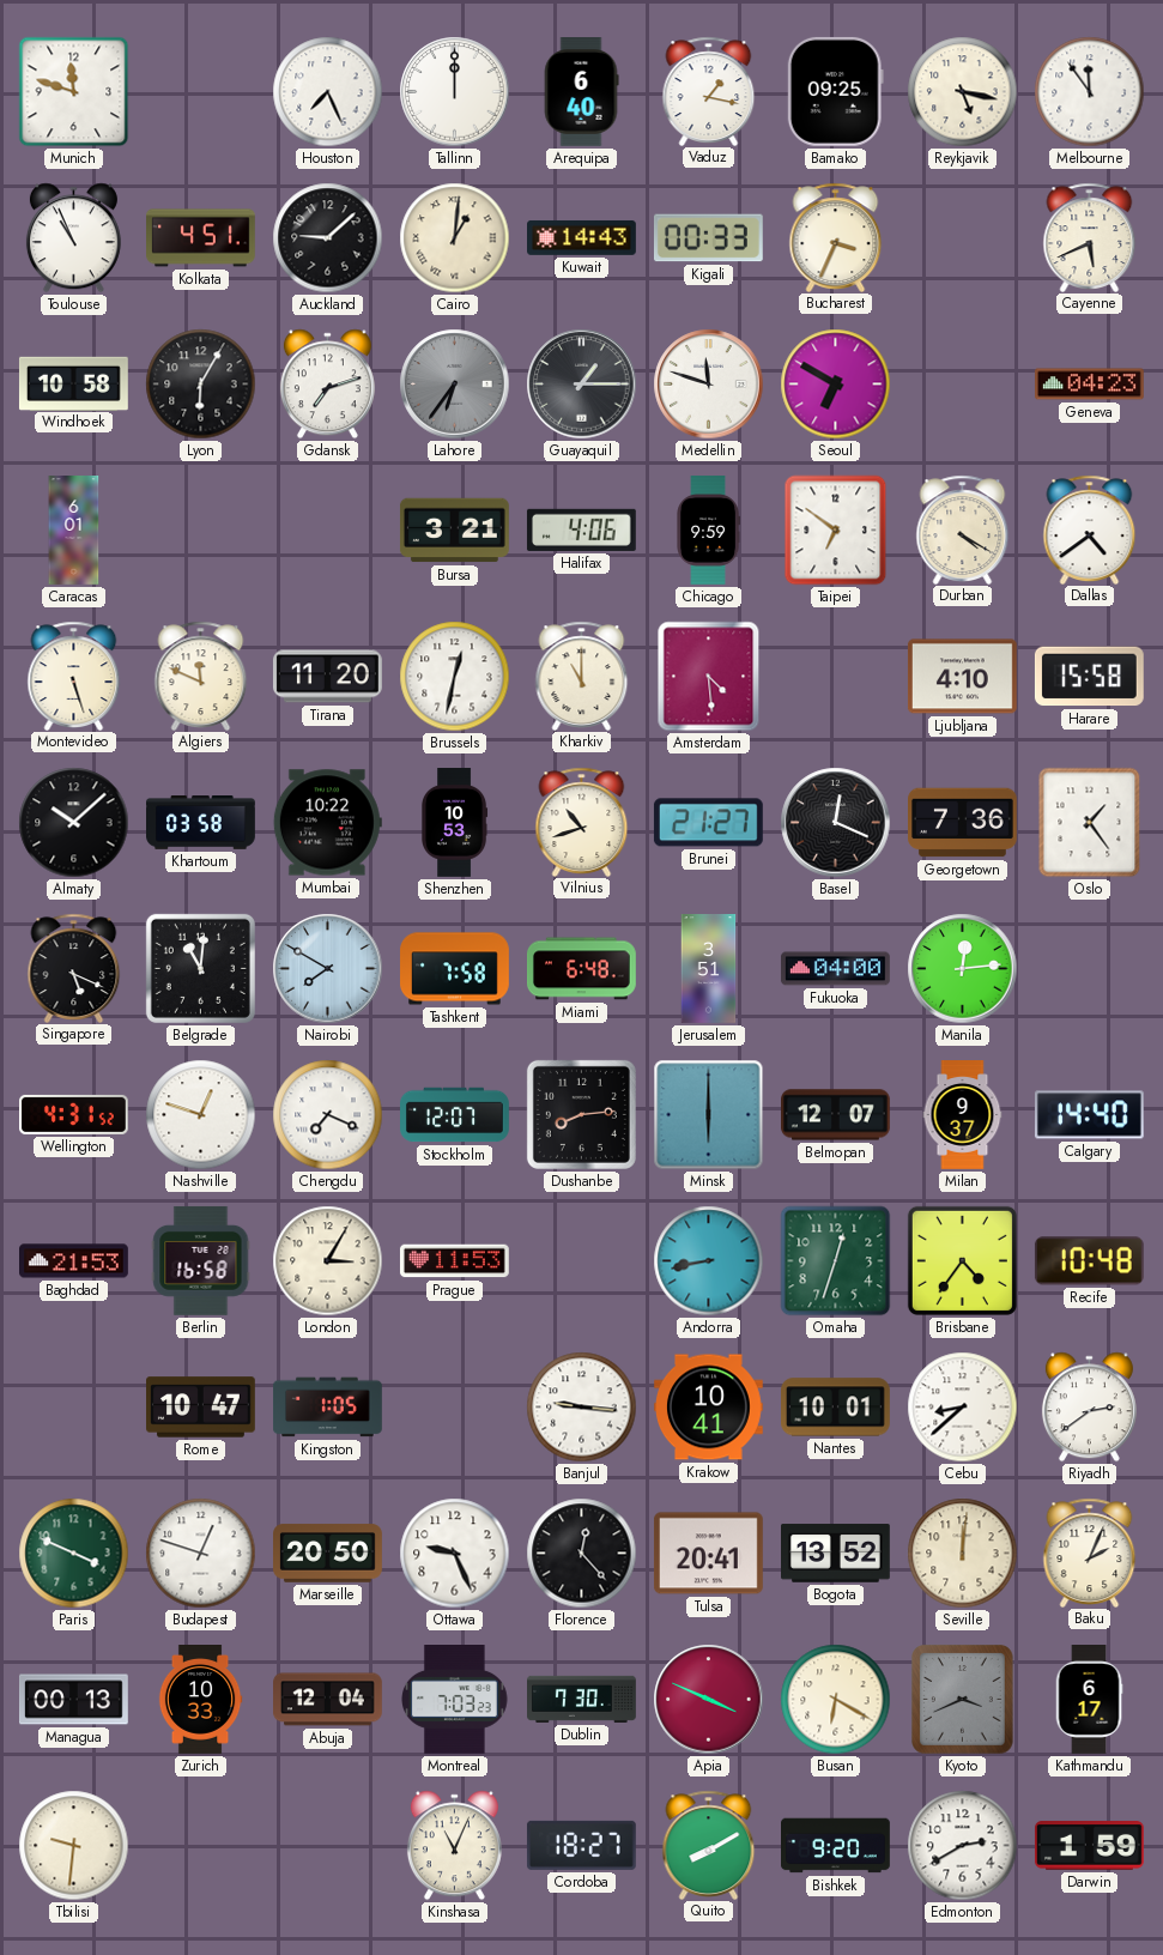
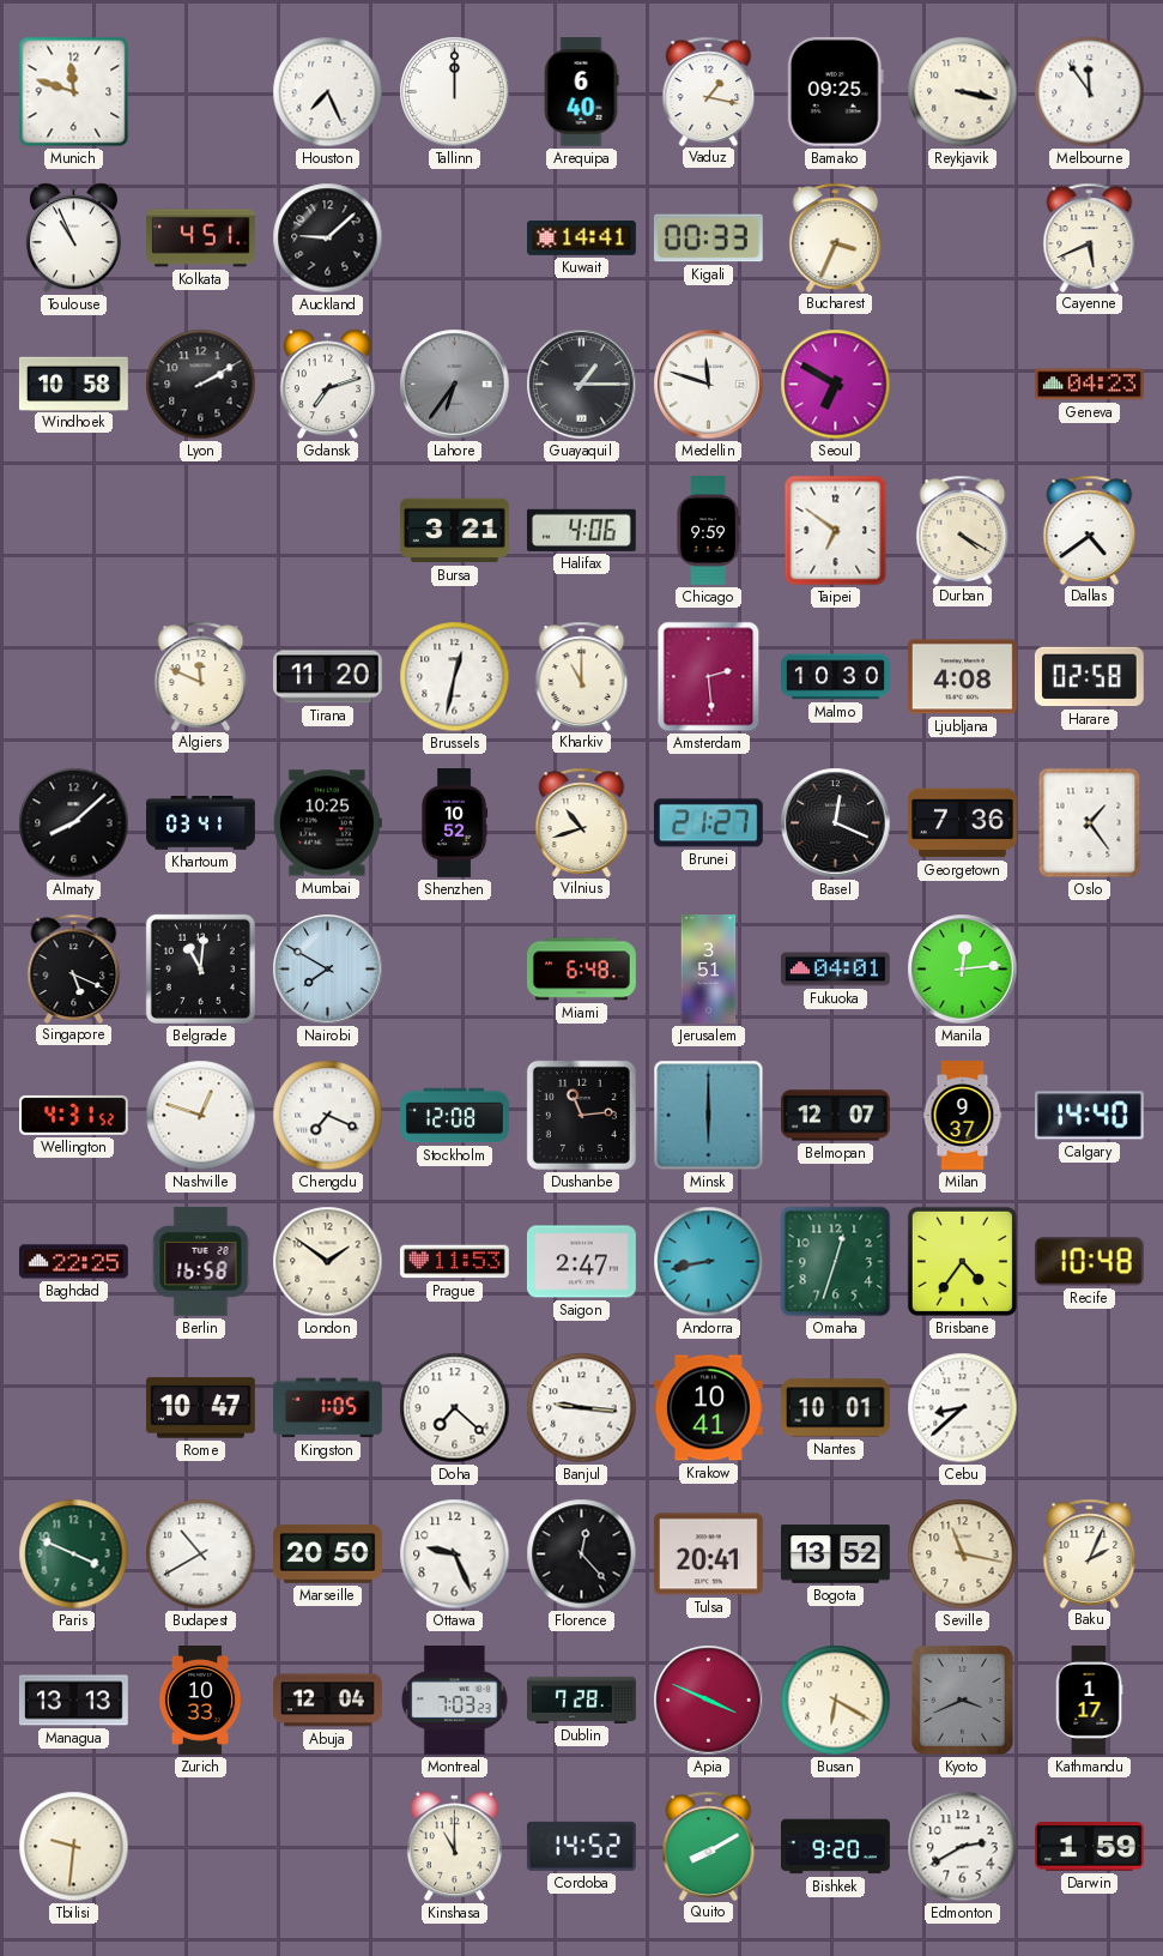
Reykjavik: 5:17 -> 3:17
Cairo: 1:01 -> none
Kuwait: 14:43 -> 14:41
Lyon: 6:05 -> 2:10
Caracas: 6:01 -> none
Montevideo: 5:27 -> none
Amsterdam: 4:29 -> 2:29
Malmo: none -> 10:30
Ljubljana: 4:10 -> 4:08
Harare: 15:58 -> 02:58
Almaty: 10:08 -> 8:08
Khartoum: 03:58 -> 03:41
Mumbai: 10:22 -> 10:25
Shenzhen: 10:53 -> 10:52
Tashkent: 7:58 -> none
Fukuoka: 04:00 -> 04:01
Stockholm: 12:07 -> 12:08
Dushanbe: 8:14 -> 11:14
Baghdad: 21:53 -> 22:25
London: 3:05 -> 1:51
Saigon: none -> 2:47
Doha: none -> 7:22
Riyadh: 2:39 -> none
Budapest: 12:48 -> 10:40
Seville: 12:01 -> 11:17
Managua: 00:13 -> 13:13
Dublin: 7:30 -> 7:28
Kathmandu: 6:17 -> 1:17
Kinshasa: 11:04 -> 11:00
Cordoba: 18:27 -> 14:52
